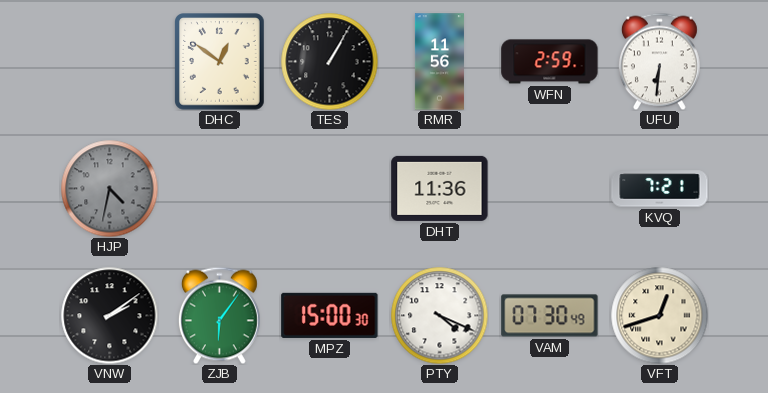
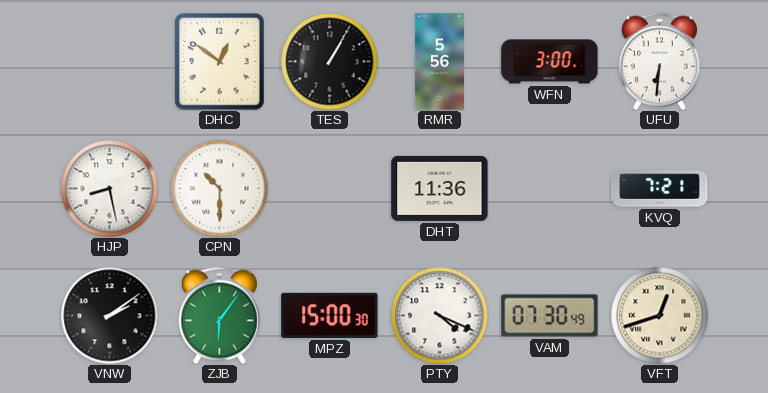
RMR: 11:56 -> 5:56
WFN: 2:59 -> 3:00
HJP: 4:32 -> 8:28
HJP dial: grey -> white
CPN: none -> 10:30
